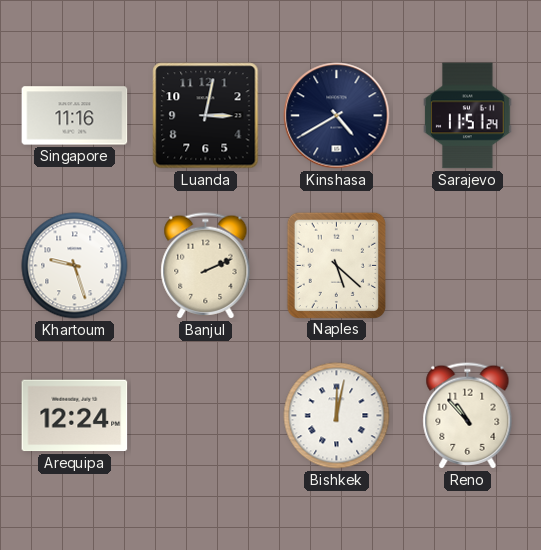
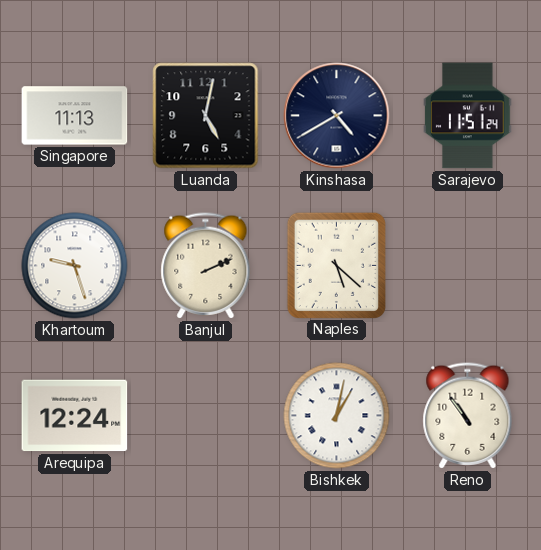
Singapore: 11:16 -> 11:13
Luanda: 3:02 -> 5:02
Bishkek: 12:02 -> 1:02
Reno: 10:53 -> 10:54
